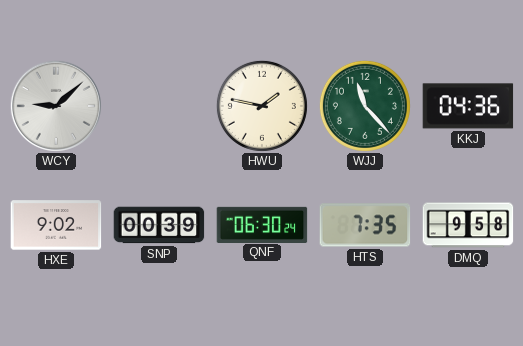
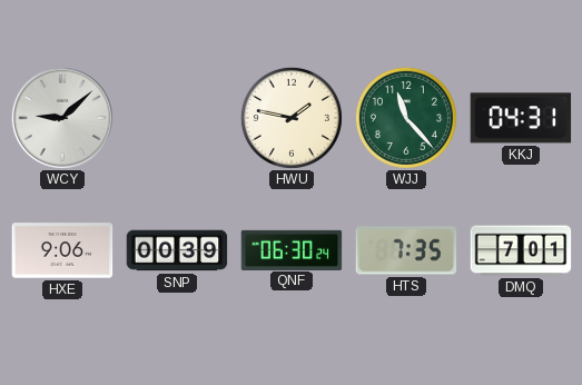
KKJ: 04:36 -> 04:31
HXE: 9:02 -> 9:06
DMQ: 9:58 -> 7:01
